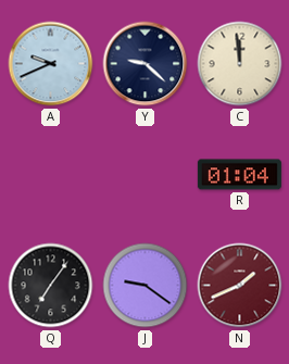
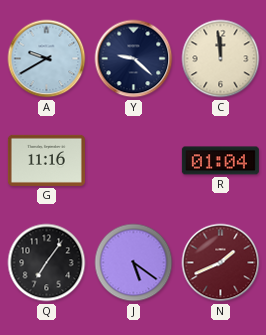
A: 9:41 -> 9:40
G: none -> 11:16
J: 9:21 -> 5:21
